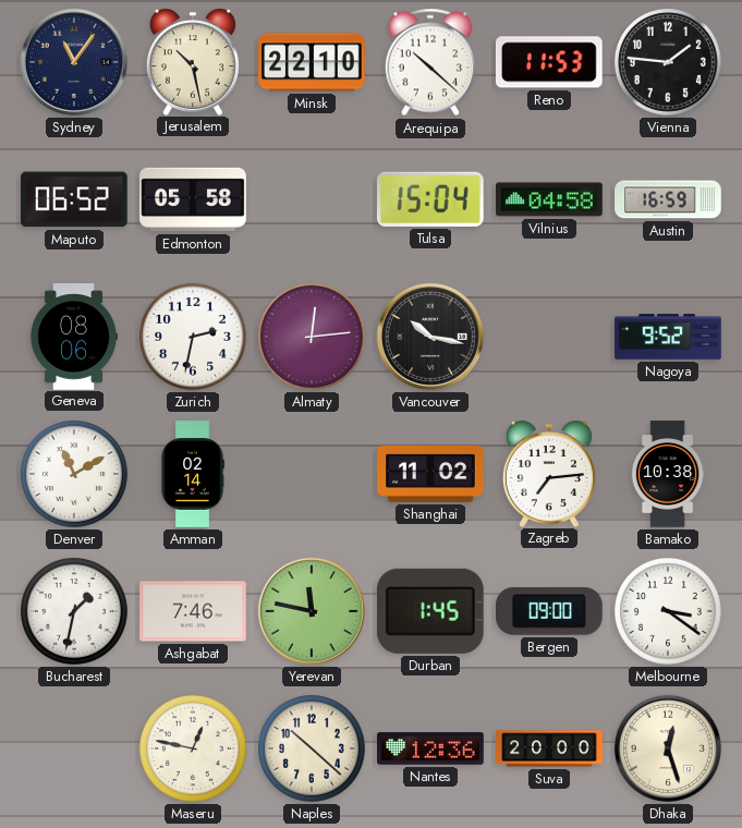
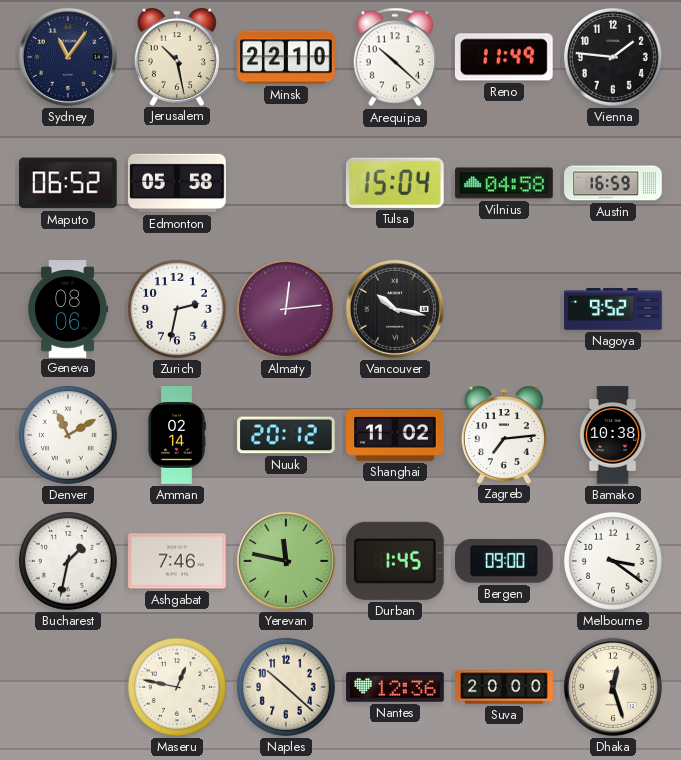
Reno: 11:53 -> 11:49
Nuuk: none -> 20:12
